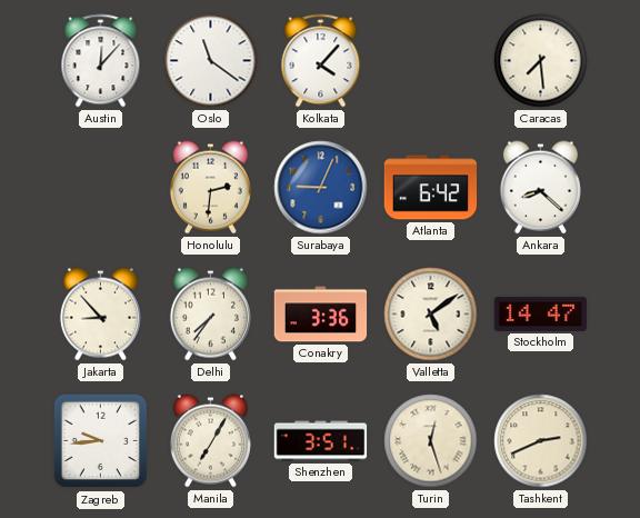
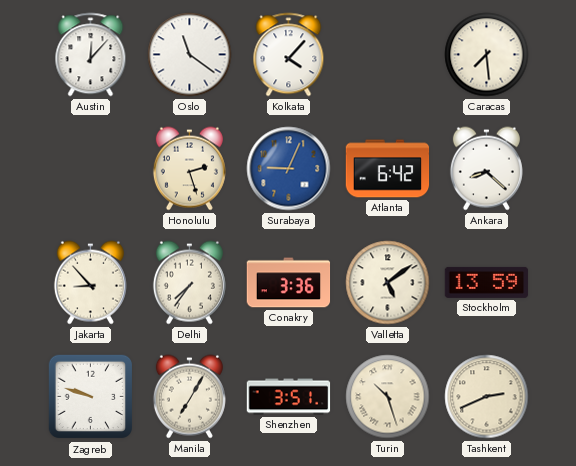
Honolulu: 2:31 -> 2:27
Stockholm: 14:47 -> 13:59
Zagreb: 9:44 -> 9:48
Turin: 12:27 -> 10:27
